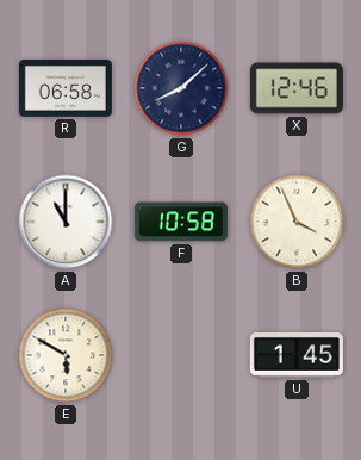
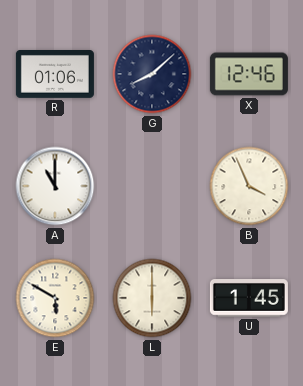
R: 06:58 -> 01:06
F: 10:58 -> none
L: none -> 6:00
